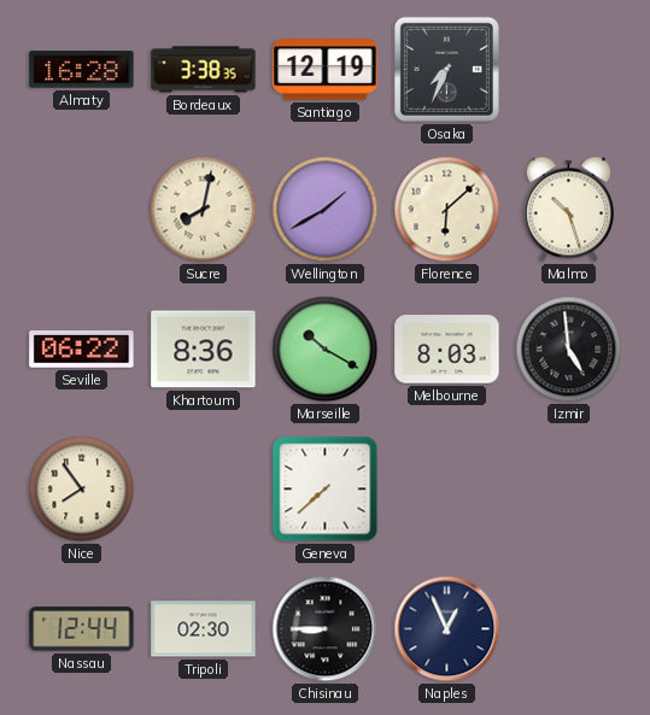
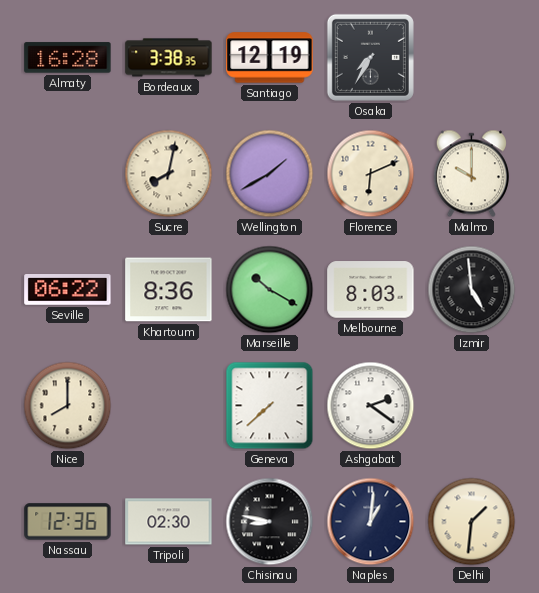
Osaka: 7:34 -> 7:35
Florence: 6:08 -> 6:11
Malmo: 10:27 -> 10:00
Nice: 7:54 -> 8:00
Ashgabat: none -> 2:21
Nassau: 12:44 -> 12:36
Chisinau: 8:45 -> 8:47
Naples: 12:56 -> 1:01
Delhi: none -> 1:31
